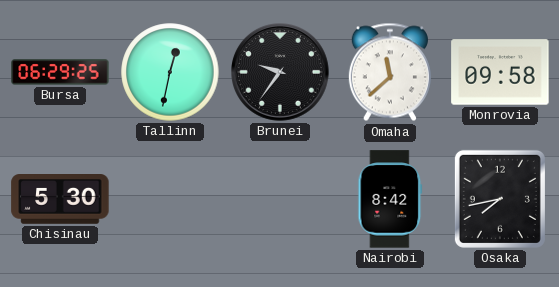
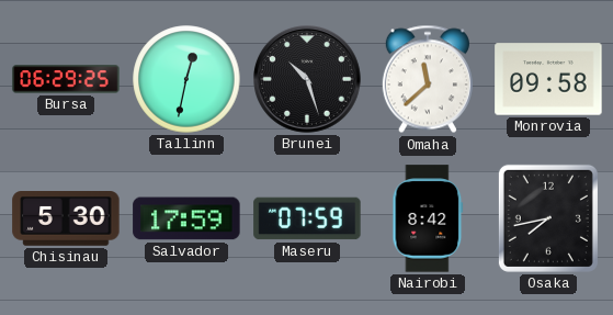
Brunei: 9:36 -> 10:27
Salvador: none -> 17:59
Maseru: none -> 07:59
